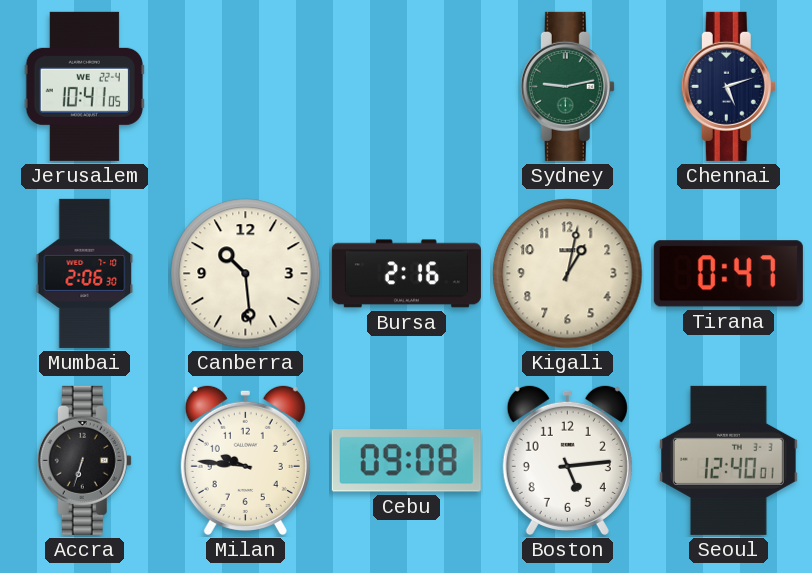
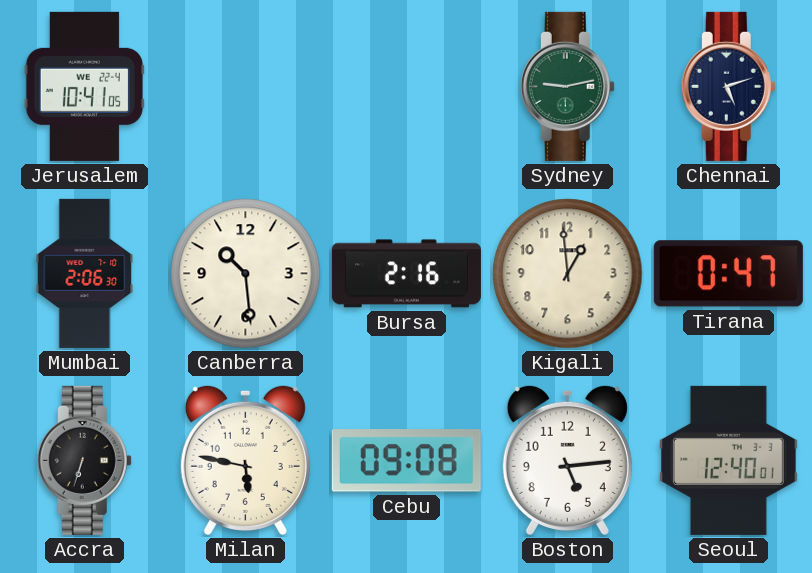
Kigali: 1:02 -> 12:59
Milan: 9:46 -> 5:47
